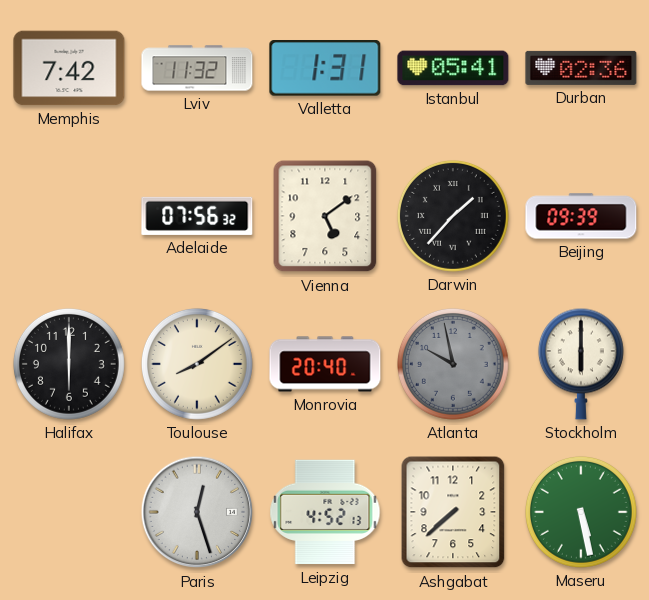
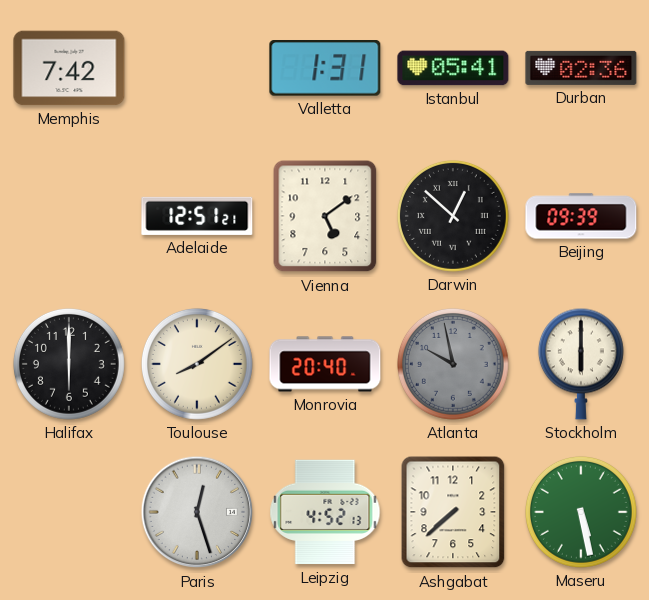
Lviv: 11:32 -> none
Adelaide: 07:56 -> 12:51
Darwin: 1:37 -> 12:52
